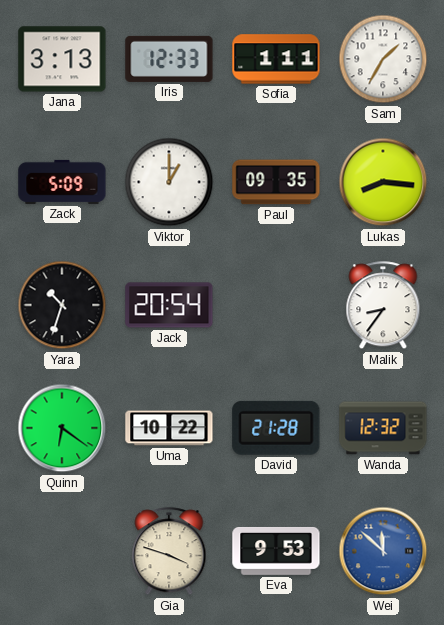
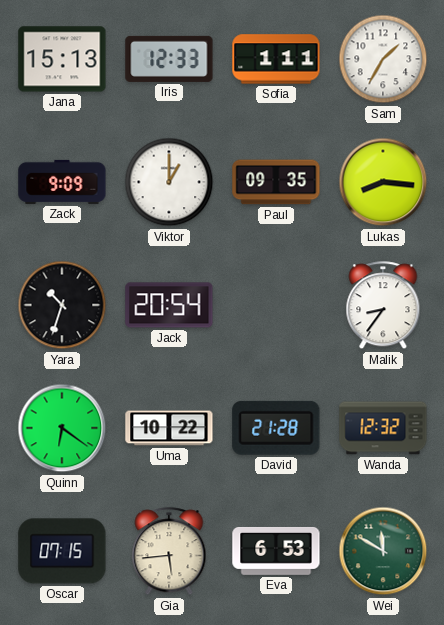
Jana: 3:13 -> 15:13
Zack: 5:09 -> 9:09
Oscar: none -> 07:15
Gia: 3:48 -> 5:44
Eva: 9:53 -> 6:53
Wei: 11:52 -> 11:50
Wei dial: blue -> green
